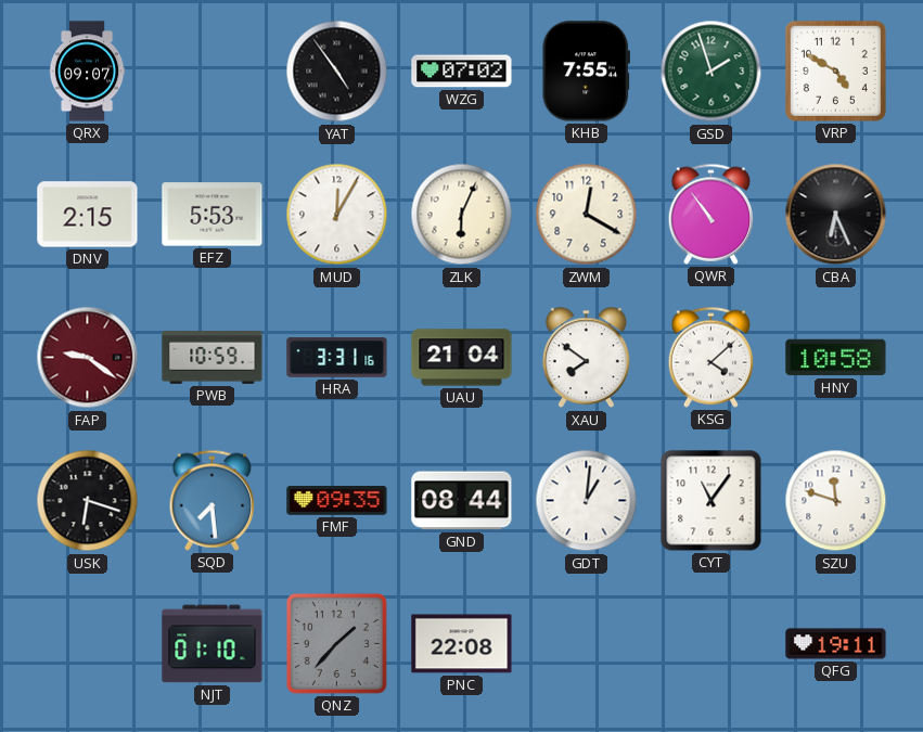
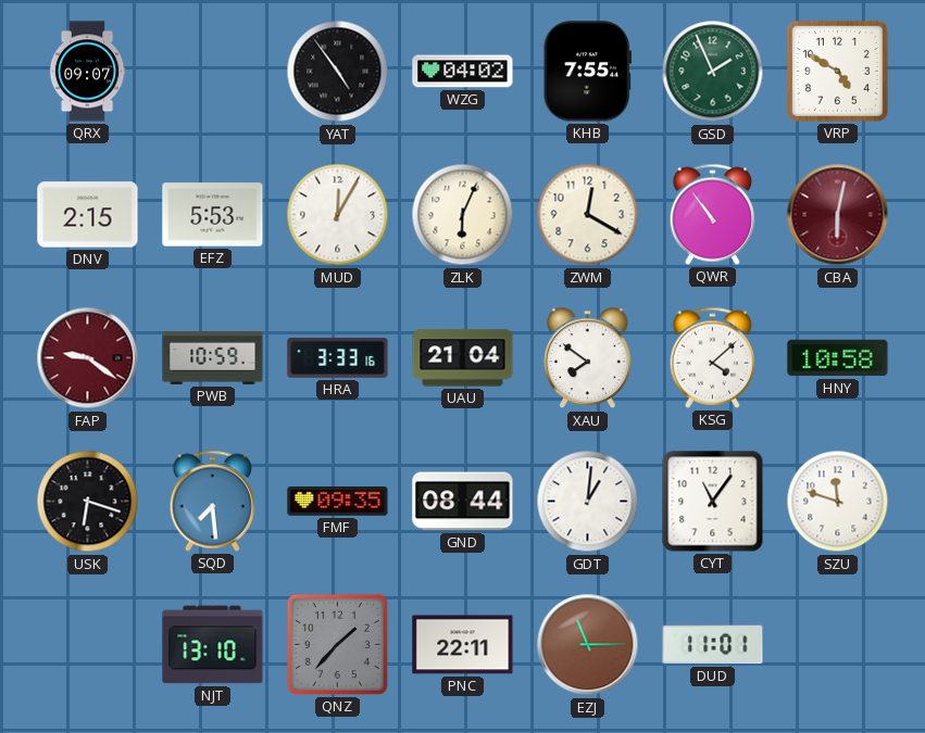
WZG: 07:02 -> 04:02
GSD: 1:57 -> 1:56
CBA: 6:26 -> 6:02
CBA dial: black -> burgundy
HRA: 3:31 -> 3:33
NJT: 01:10 -> 13:10
PNC: 22:08 -> 22:11
EZJ: none -> 11:15
DUD: none -> 11:01
QFG: 19:11 -> none
